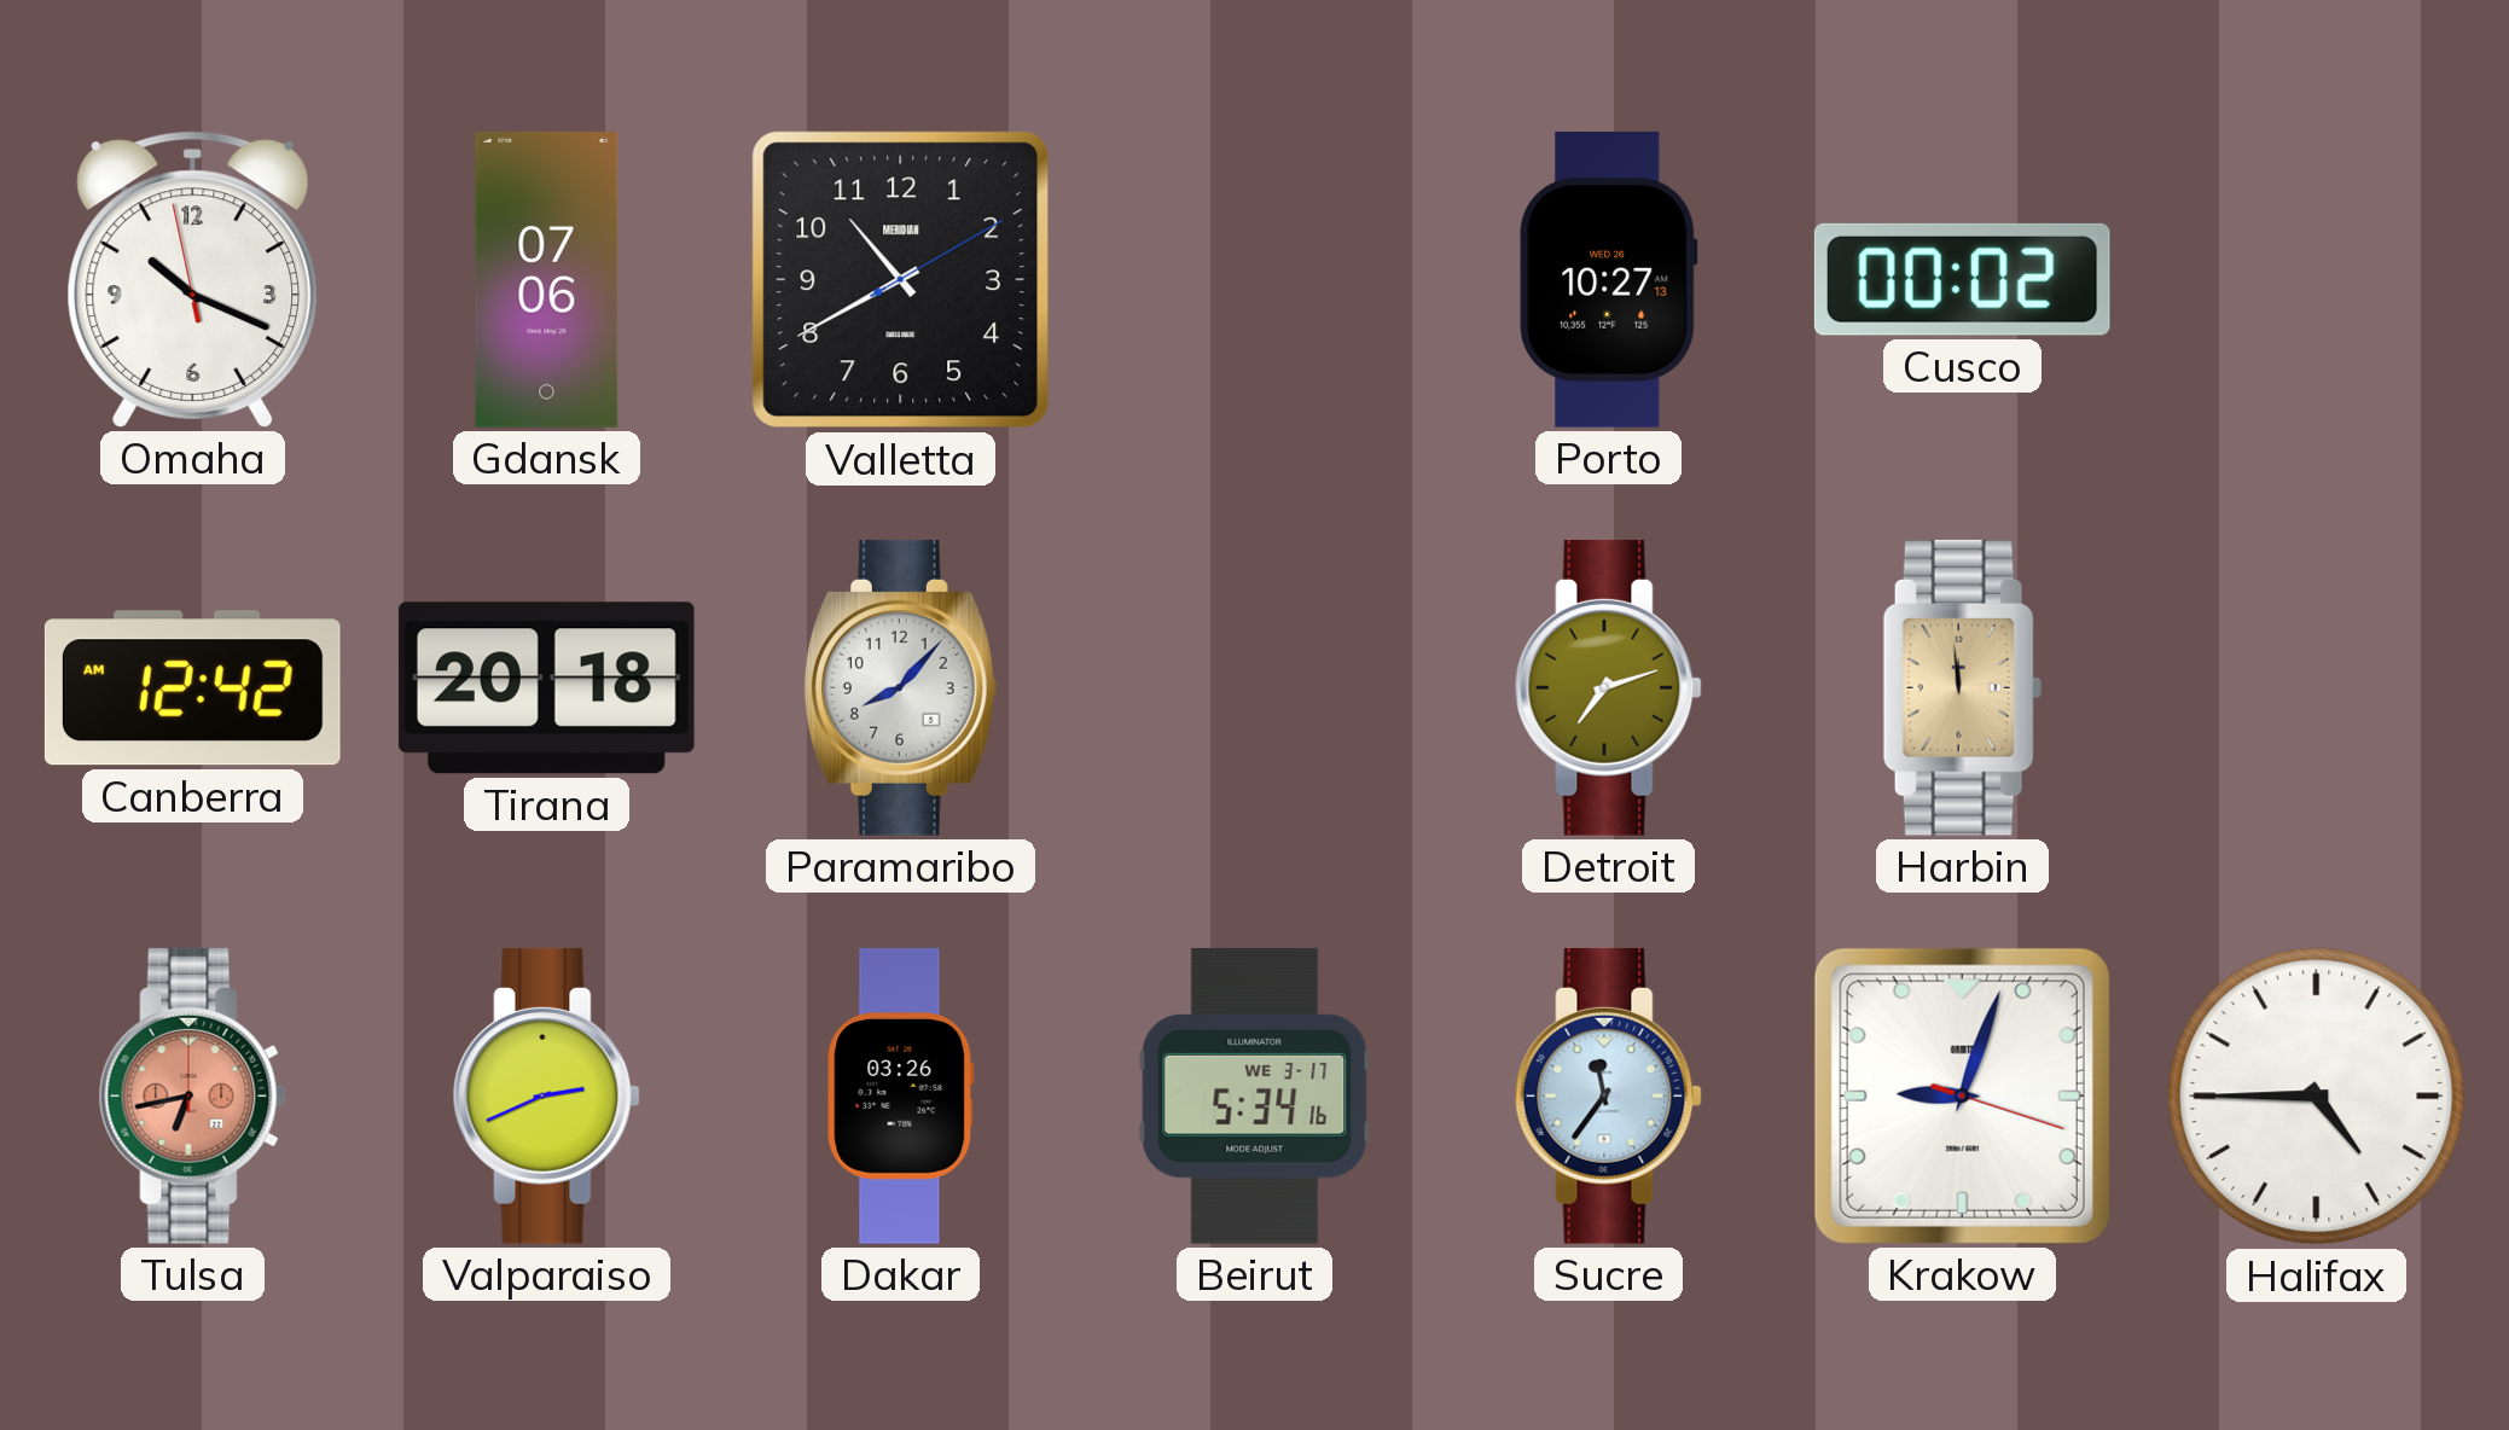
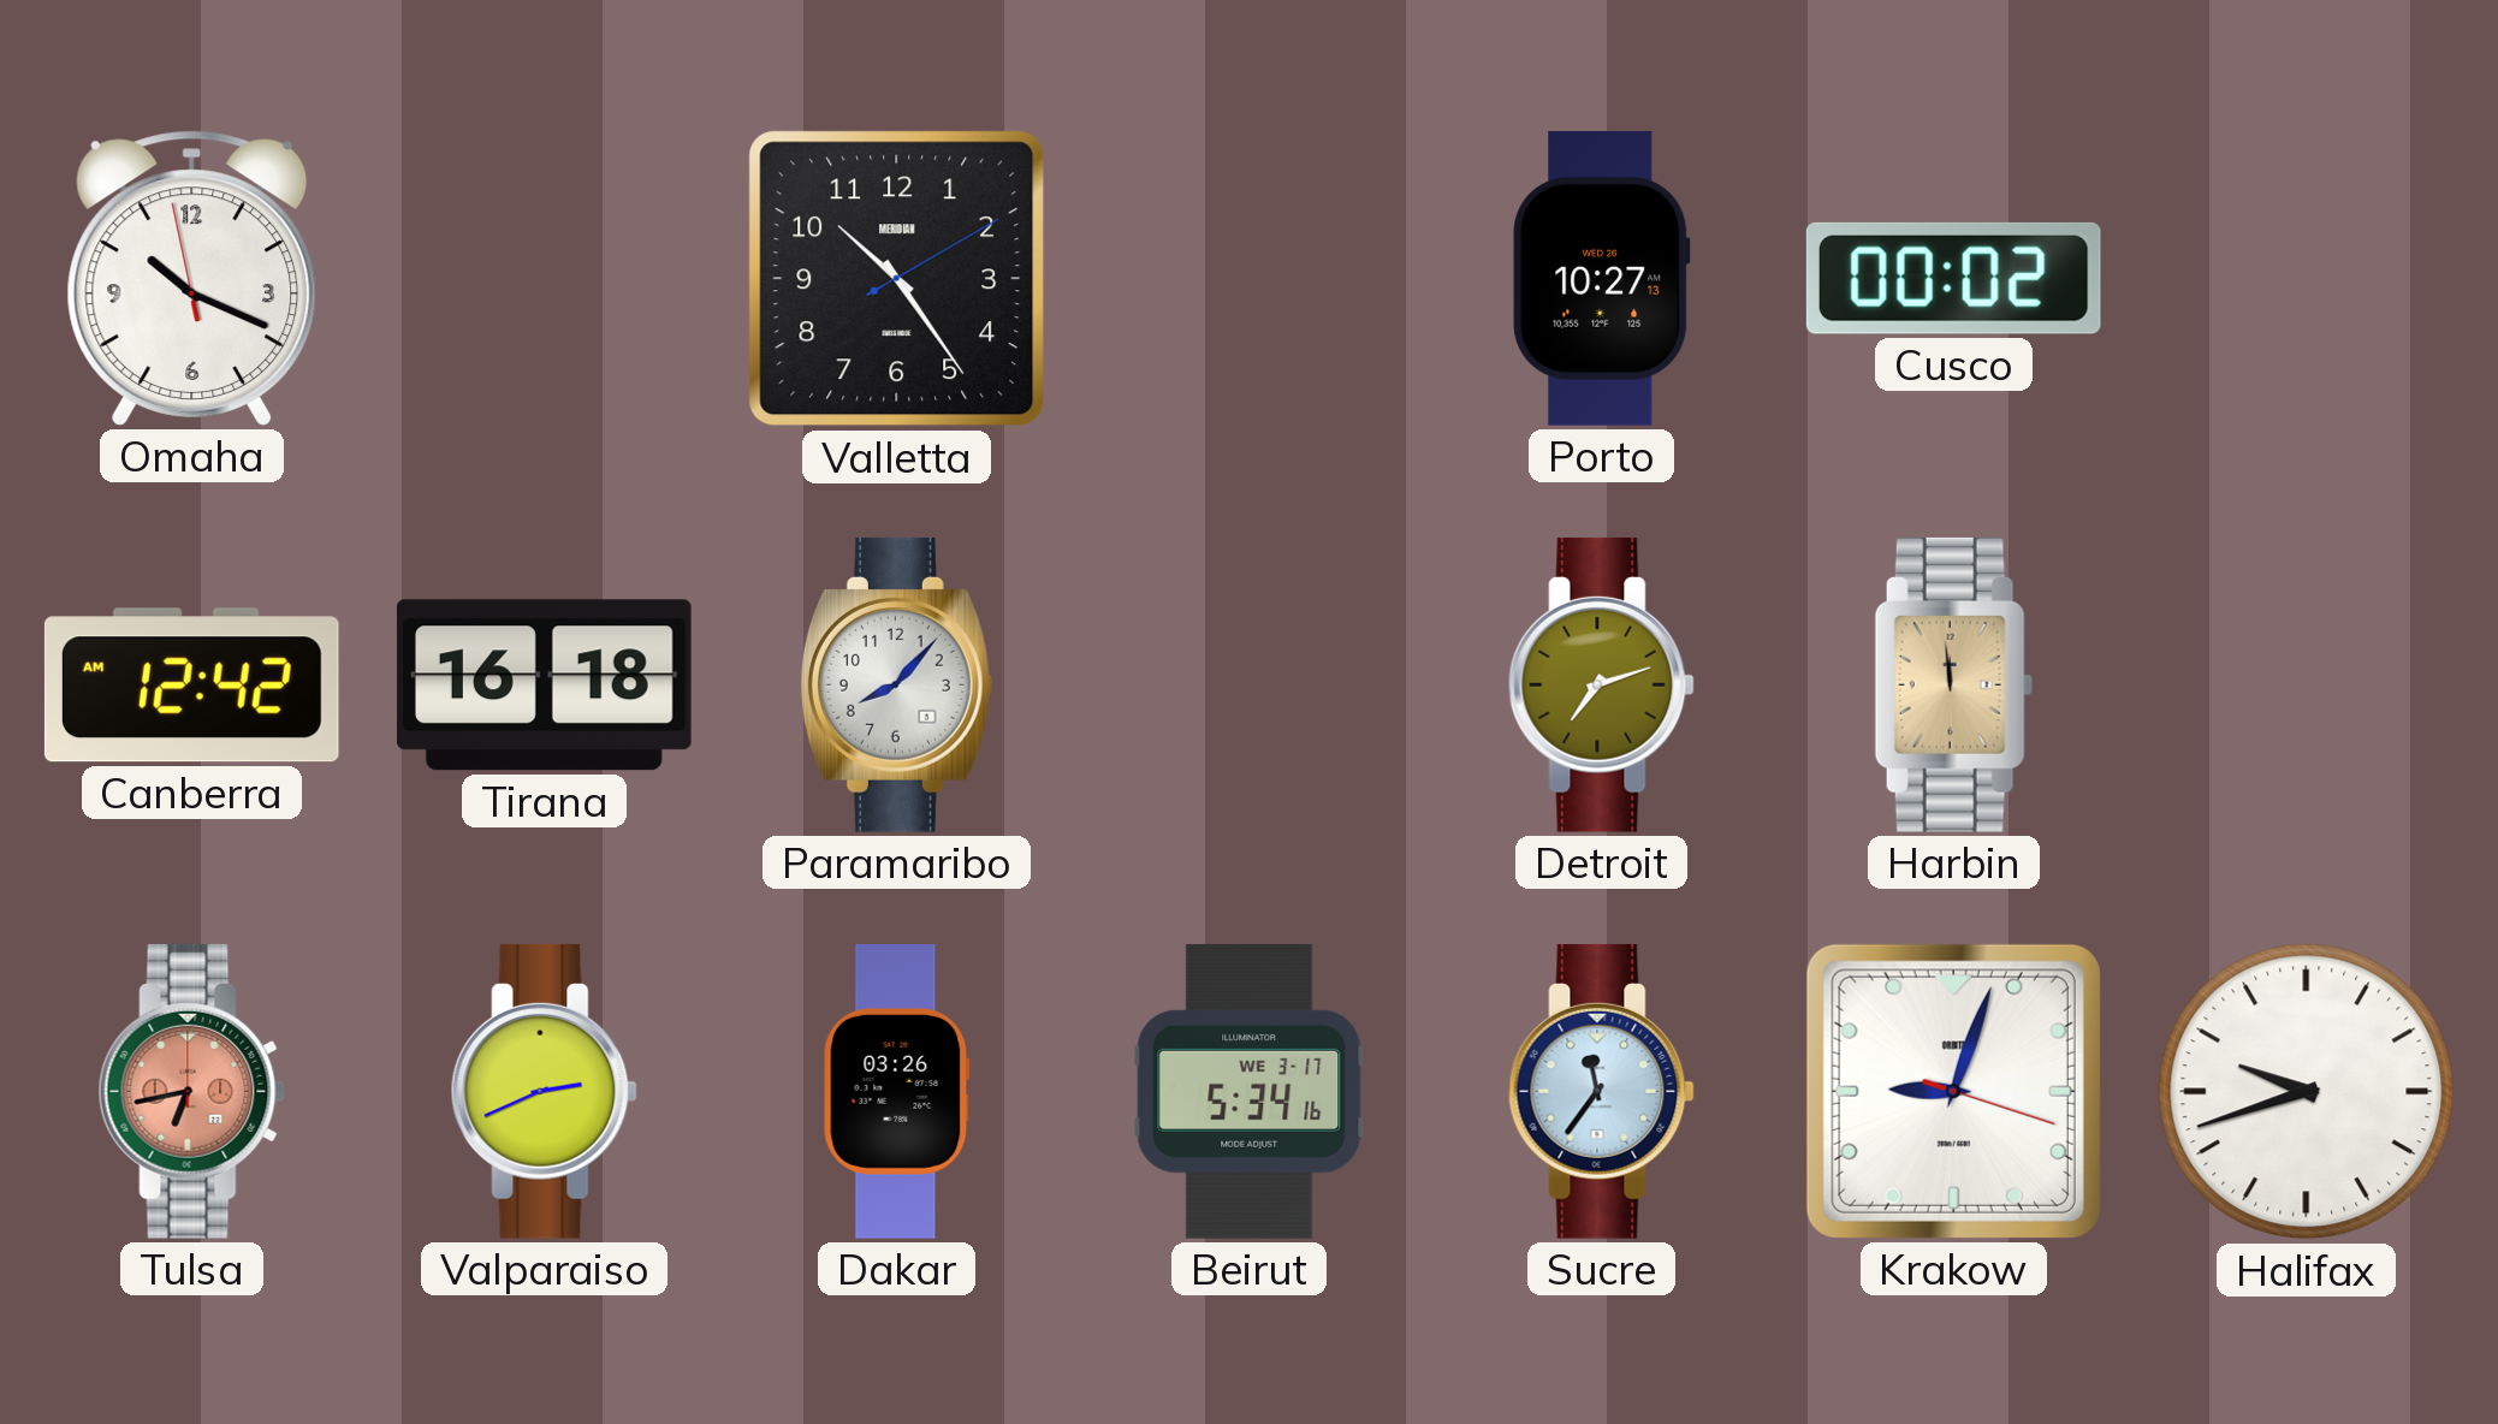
Gdansk: 07:06 -> none
Valletta: 10:40 -> 10:24
Tirana: 20:18 -> 16:18
Halifax: 4:45 -> 9:42
